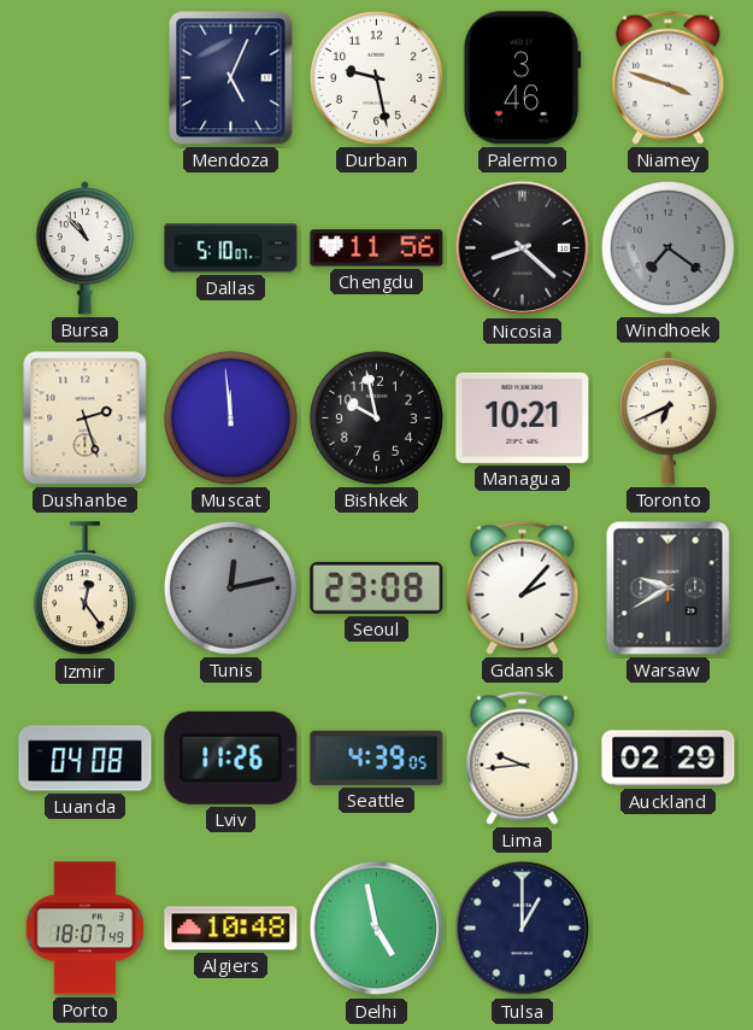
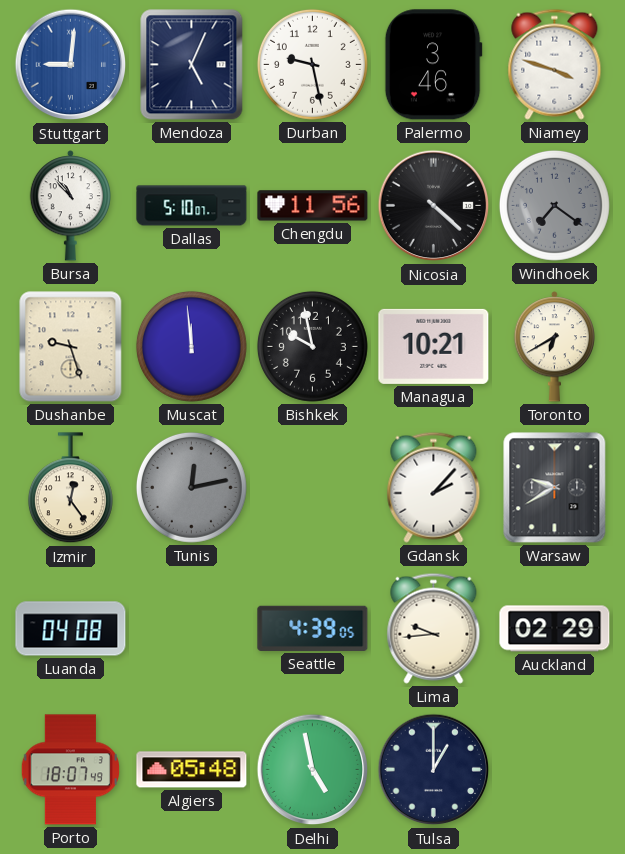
Stuttgart: none -> 9:01
Nicosia: 8:22 -> 4:22
Dushanbe: 2:27 -> 9:27
Toronto: 6:41 -> 6:40
Seoul: 23:08 -> none
Lviv: 11:26 -> none
Algiers: 10:48 -> 05:48
